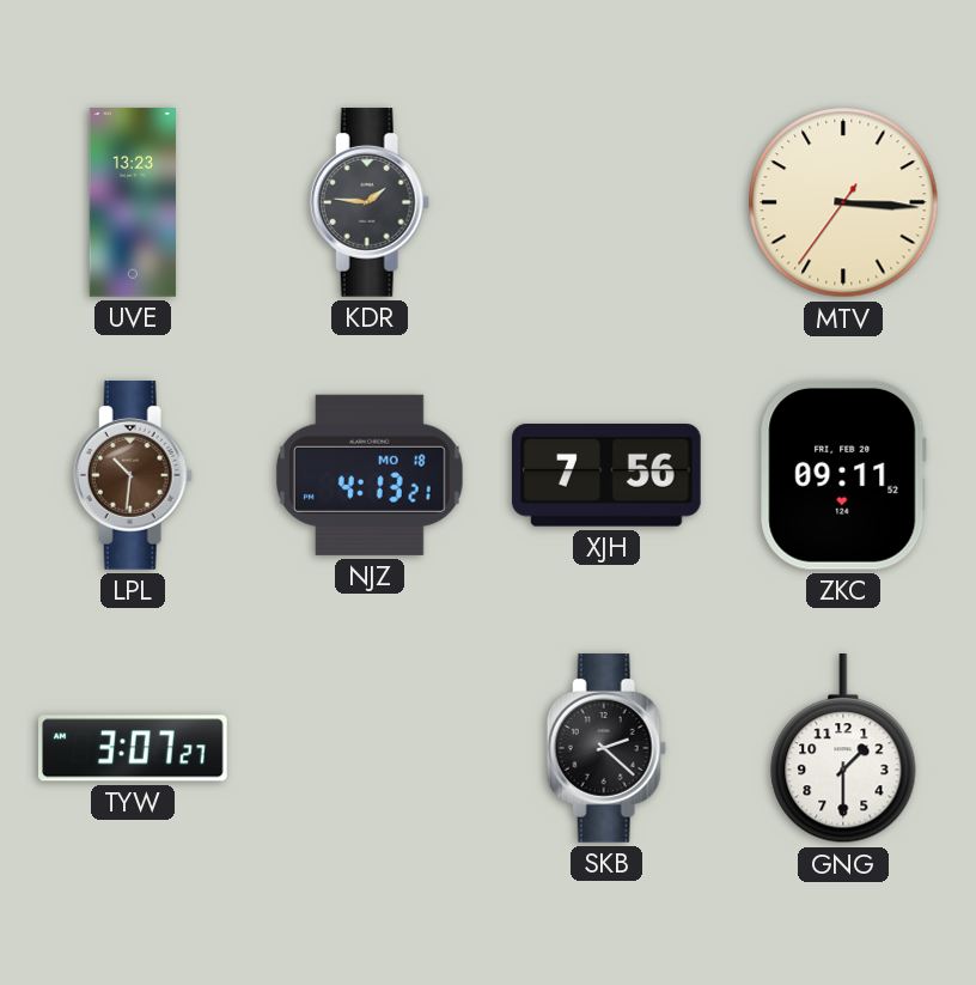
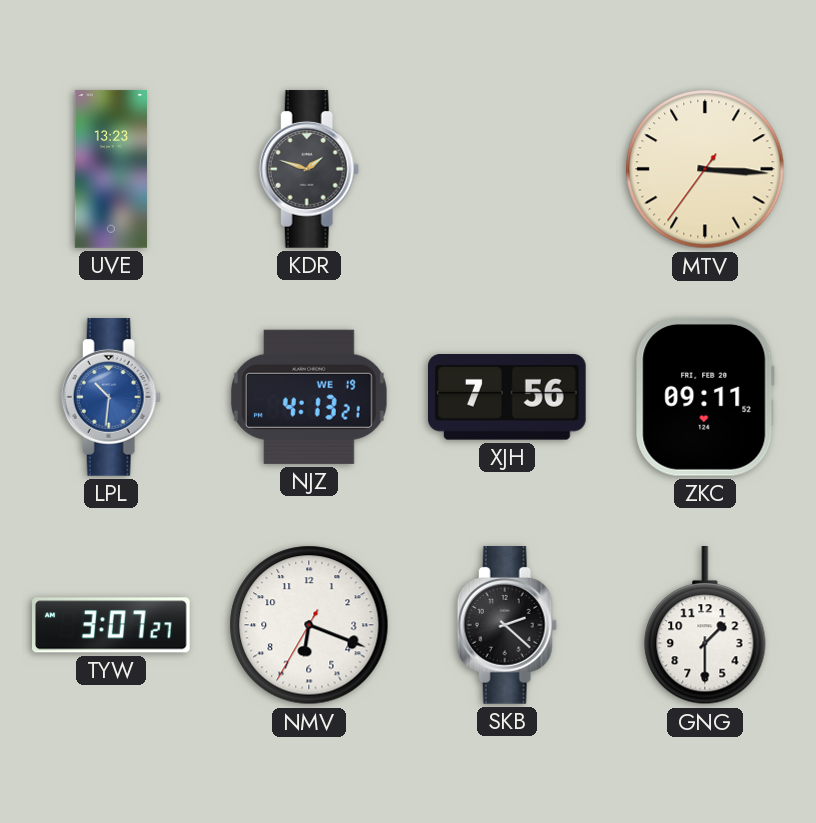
KDR: 1:46 -> 1:48
LPL dial: brown -> blue
NJZ date: MO 18 -> WE 19
NMV: none -> 6:18
